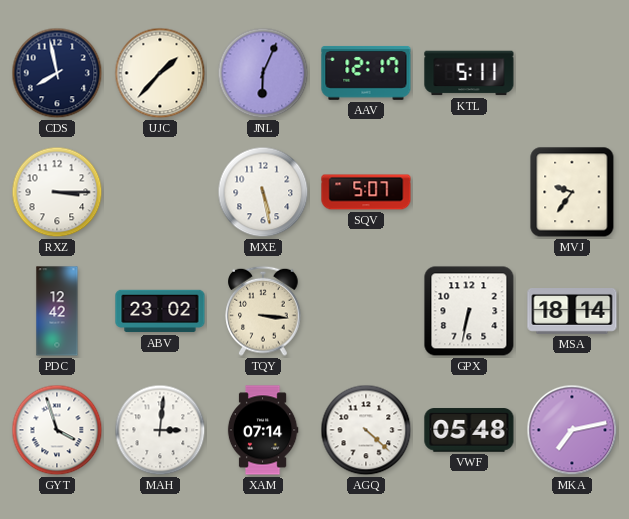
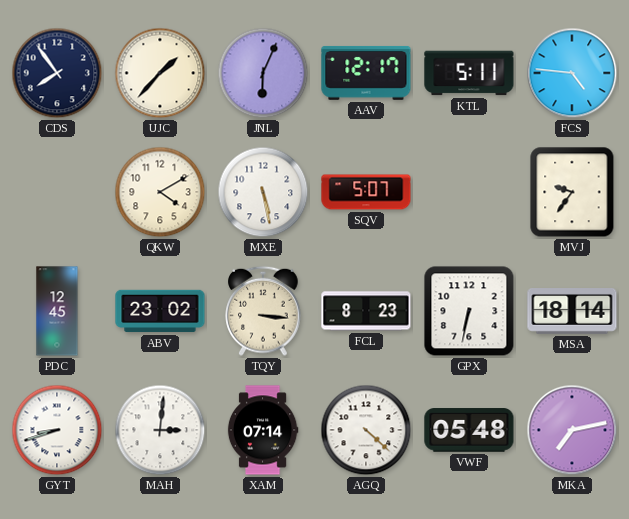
CDS: 7:58 -> 7:54
FCS: none -> 4:46
RXZ: 3:15 -> none
QKW: none -> 4:10
PDC: 12:42 -> 12:45
FCL: none -> 8:23
GYT: 3:57 -> 8:42
